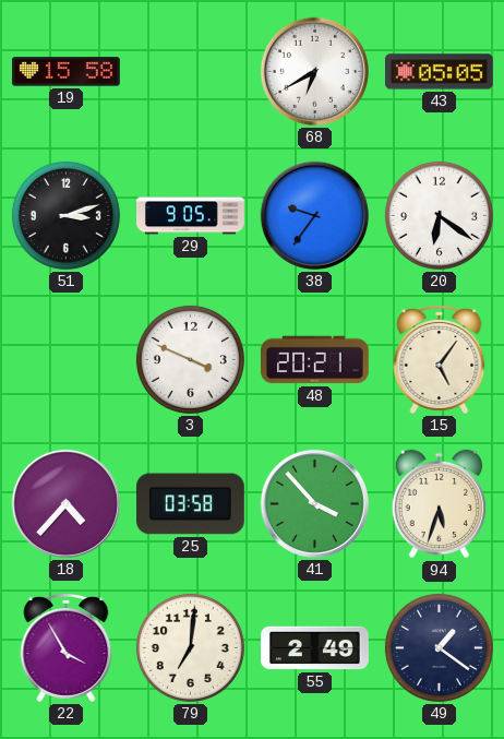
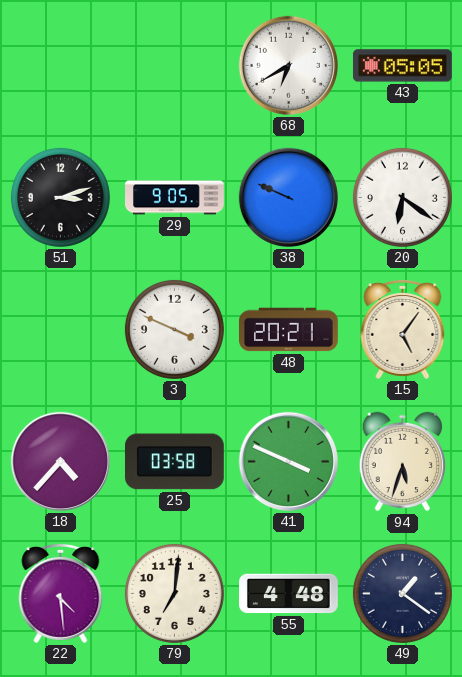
19: 15:58 -> none
38: 9:36 -> 9:49
41: 3:53 -> 3:49
22: 3:55 -> 4:29
55: 2:49 -> 4:48
